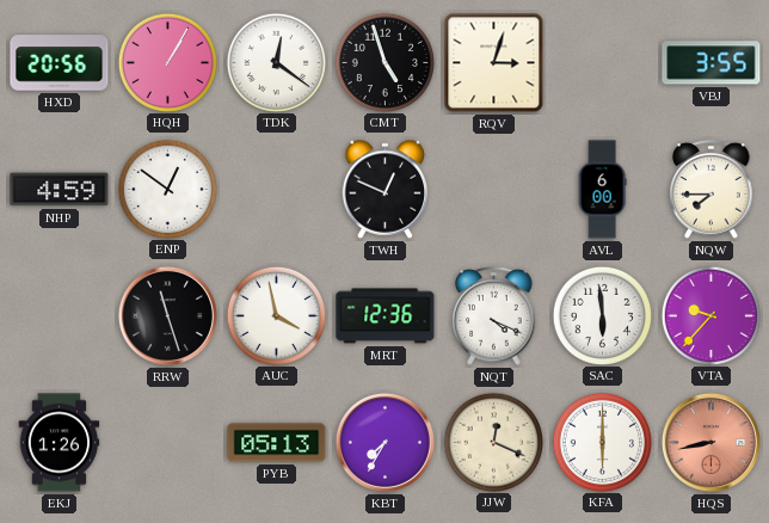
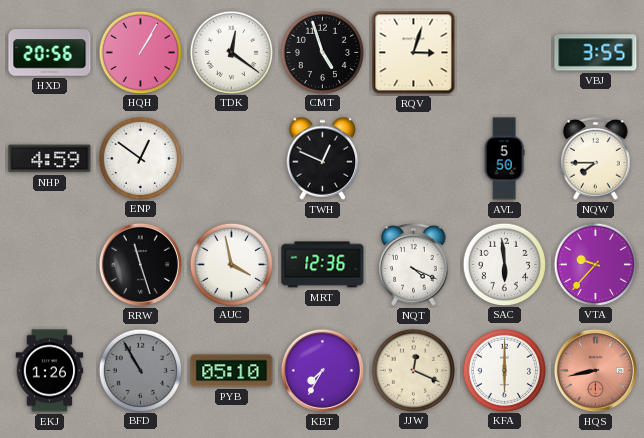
AVL: 6:00 -> 5:50
BFD: none -> 10:55
PYB: 05:13 -> 05:10
